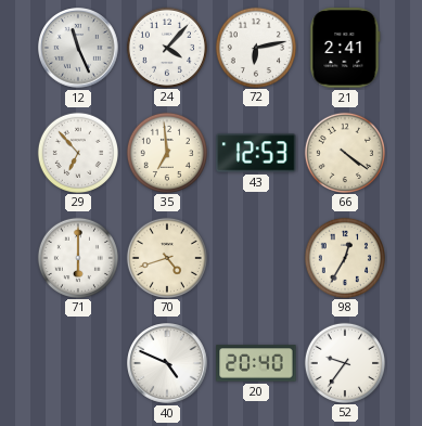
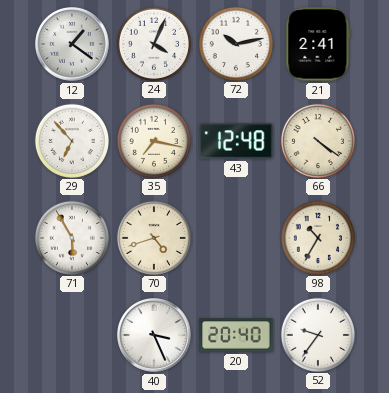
12: 11:26 -> 1:21
24: 4:07 -> 4:04
72: 6:13 -> 10:13
35: 6:59 -> 7:17
43: 12:53 -> 12:48
71: 6:00 -> 5:55
98: 12:35 -> 10:35
40: 4:49 -> 3:26
